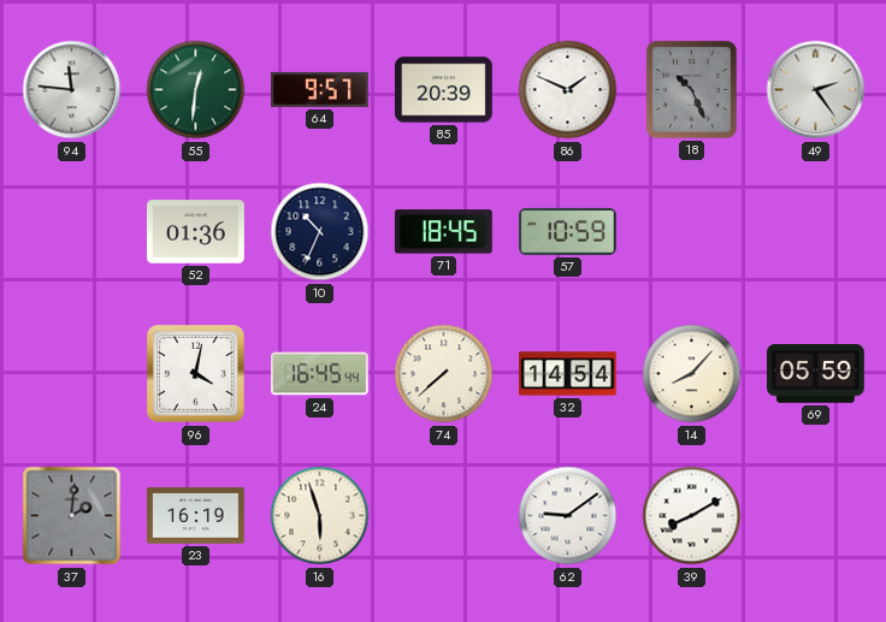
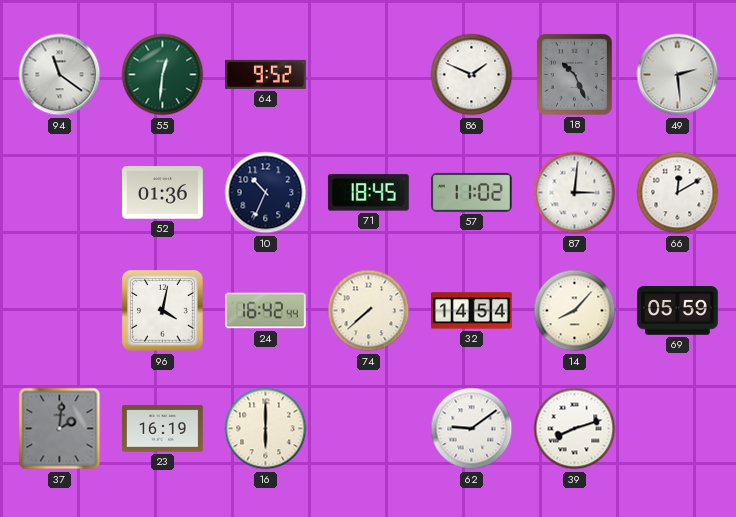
94: 11:46 -> 11:21
64: 9:57 -> 9:52
85: 20:39 -> none
49: 2:24 -> 2:29
57: 10:59 -> 11:02
87: none -> 3:01
66: none -> 12:10
24: 16:45 -> 16:42
16: 5:57 -> 6:00
39: 8:10 -> 8:12
